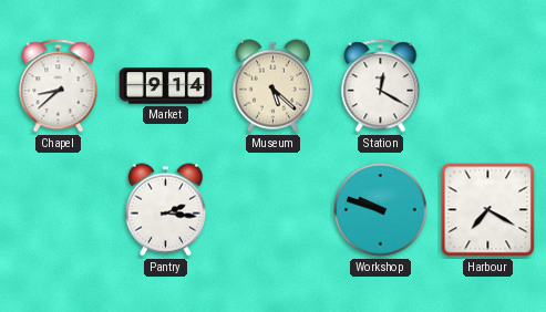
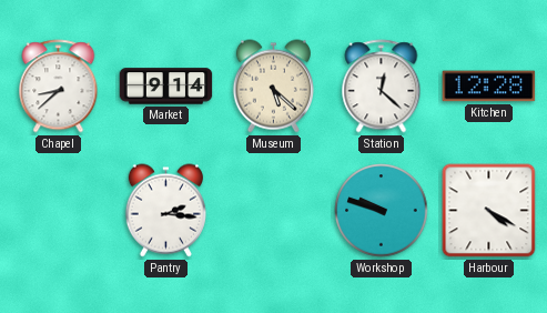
Station: 12:20 -> 12:22
Kitchen: none -> 12:28
Harbour: 7:20 -> 4:20
